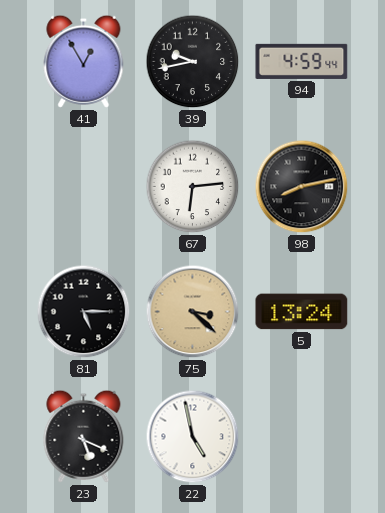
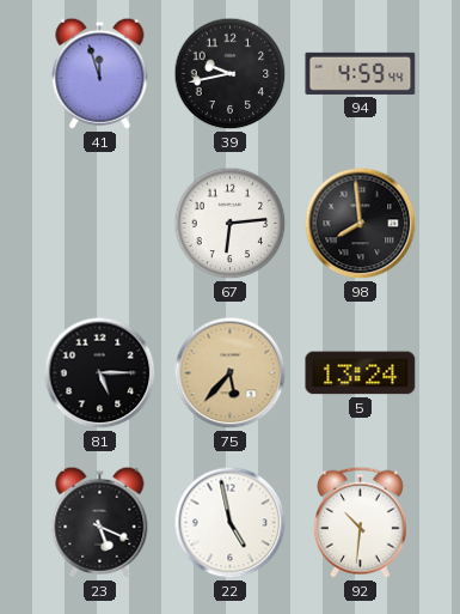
41: 12:55 -> 11:57
98: 8:13 -> 7:59
75: 3:22 -> 5:37
92: none -> 10:31
